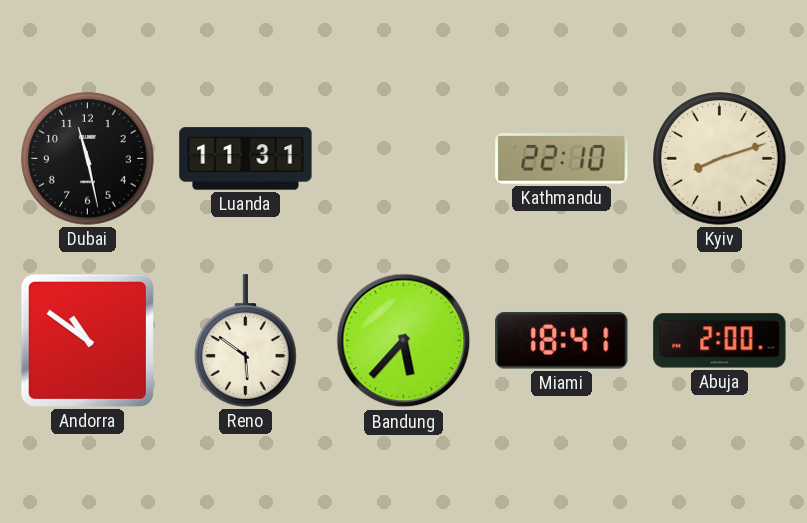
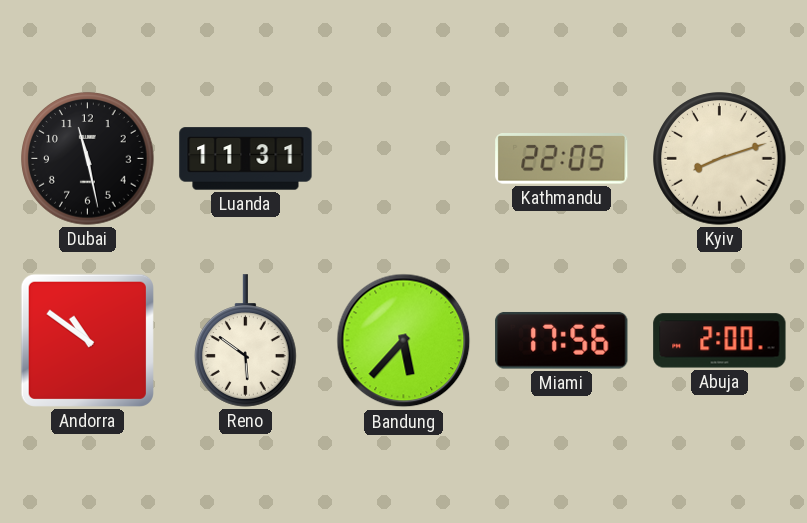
Kathmandu: 22:10 -> 22:05
Miami: 18:41 -> 17:56
